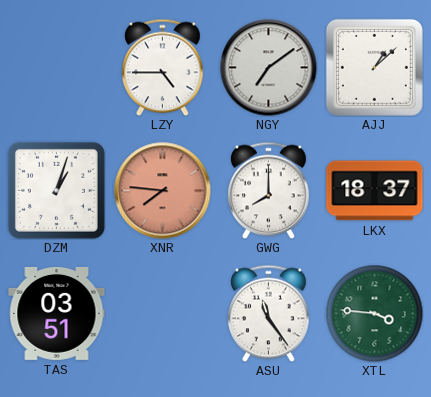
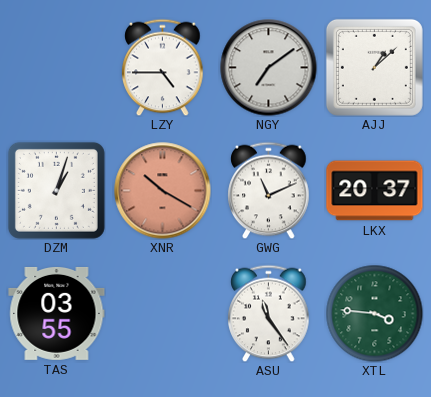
XNR: 7:46 -> 10:20
GWG: 8:00 -> 11:11
LKX: 18:37 -> 20:37
TAS: 03:51 -> 03:55
